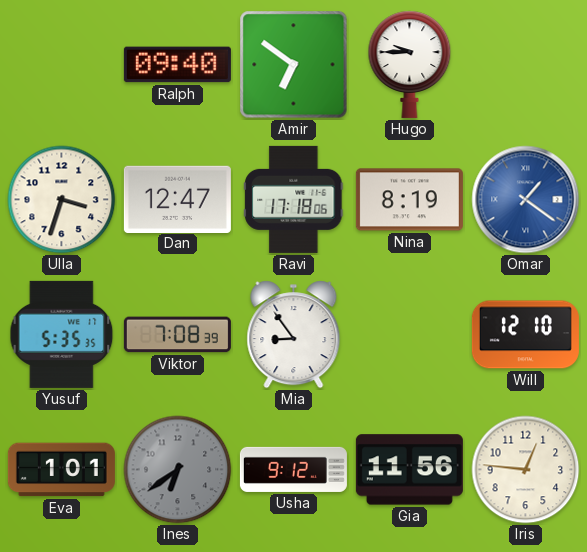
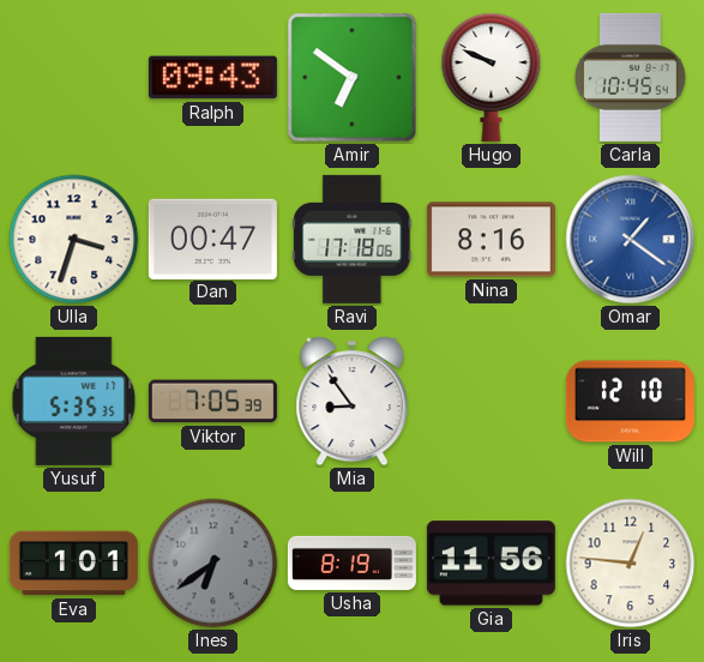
Ralph: 09:40 -> 09:43
Hugo: 9:45 -> 9:49
Carla: none -> 10:45
Dan: 12:47 -> 00:47
Nina: 8:19 -> 8:16
Viktor: 7:08 -> 7:05
Usha: 9:12 -> 8:19
